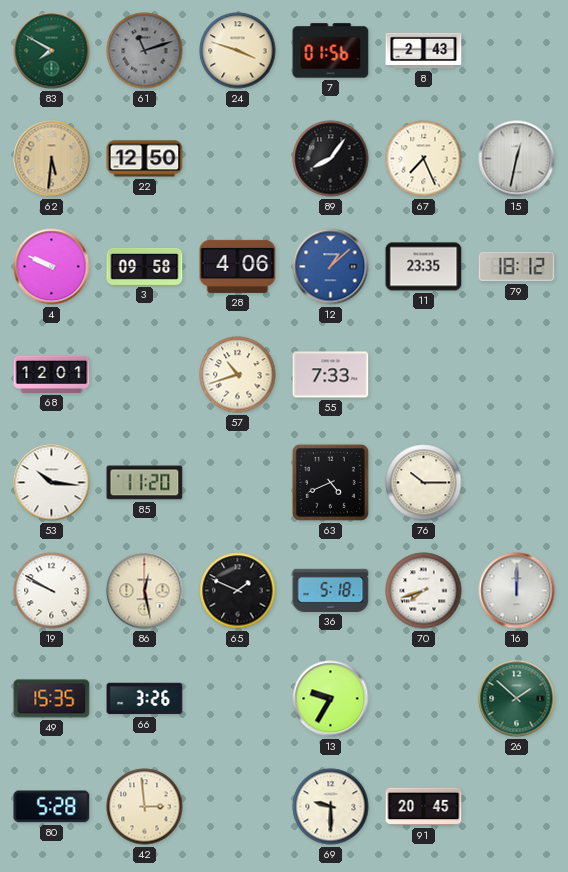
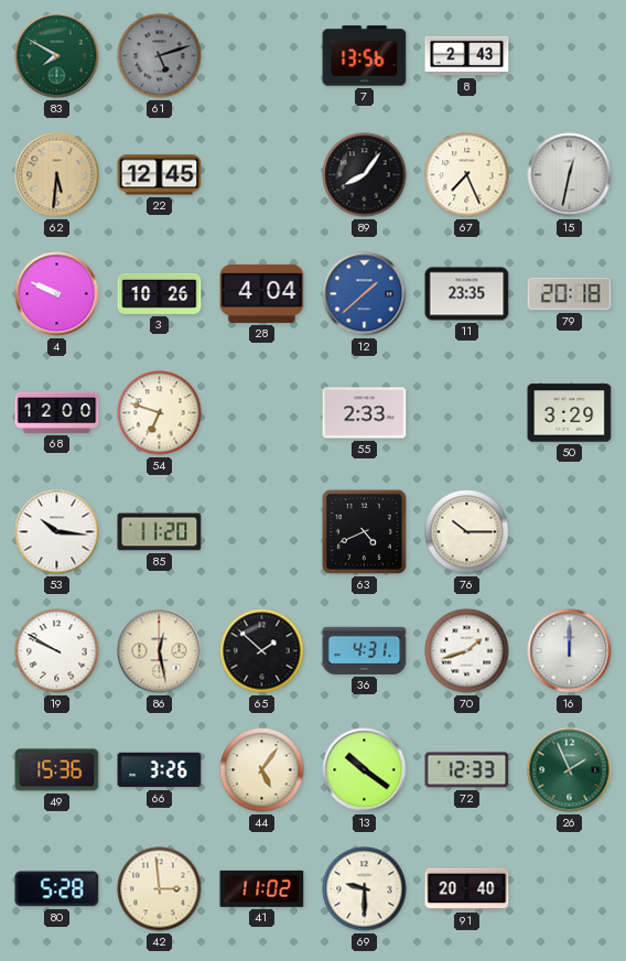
61: 11:12 -> 5:12
24: 3:48 -> none
7: 01:56 -> 13:56
22: 12:50 -> 12:45
3: 09:58 -> 10:26
28: 4:06 -> 4:04
12: 1:08 -> 1:38
79: 18:12 -> 20:18
68: 12:01 -> 12:00
54: none -> 6:48
57: 10:42 -> none
55: 7:33 -> 2:33
50: none -> 3:29
65: 1:49 -> 1:52
36: 5:18 -> 4:31
70: 7:42 -> 1:42
49: 15:35 -> 15:36
44: none -> 5:06
13: 9:35 -> 10:21
72: none -> 12:33
26: 1:52 -> 1:56
41: none -> 11:02
91: 20:45 -> 20:40
